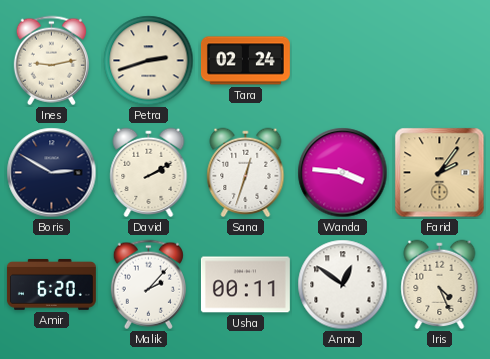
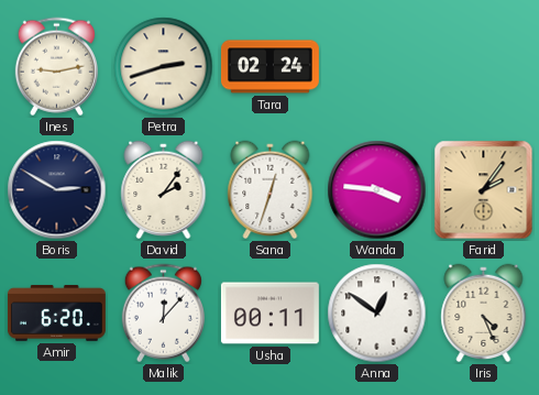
David: 2:10 -> 2:06
Malik: 2:07 -> 12:07
